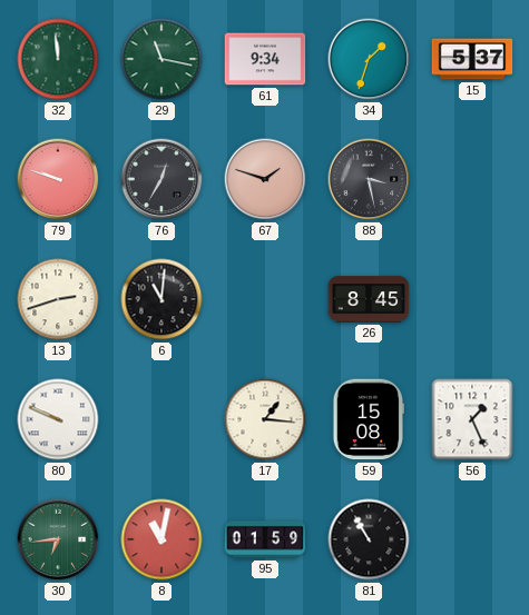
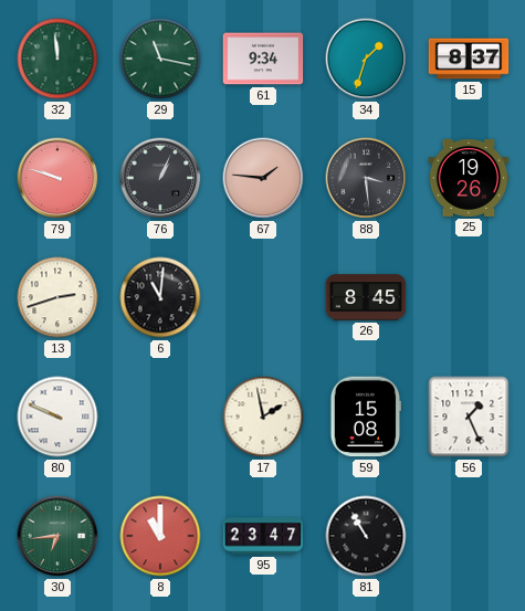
15: 5:37 -> 8:37
76: 12:35 -> 1:04
67: 1:48 -> 1:46
88: 3:28 -> 3:29
25: none -> 19:26
17: 1:16 -> 1:58
8: 11:02 -> 11:00
95: 01:59 -> 23:47
